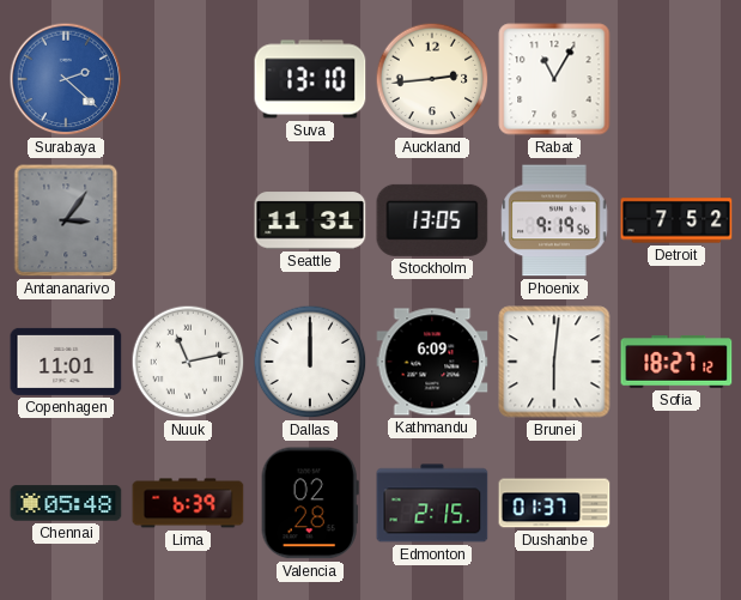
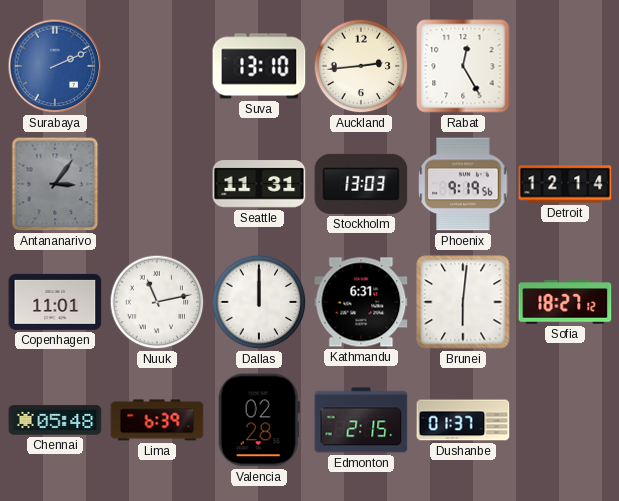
Surabaya: 2:22 -> 2:11
Rabat: 11:05 -> 12:25
Stockholm: 13:05 -> 13:03
Detroit: 7:52 -> 12:14
Kathmandu: 6:09 -> 6:31
